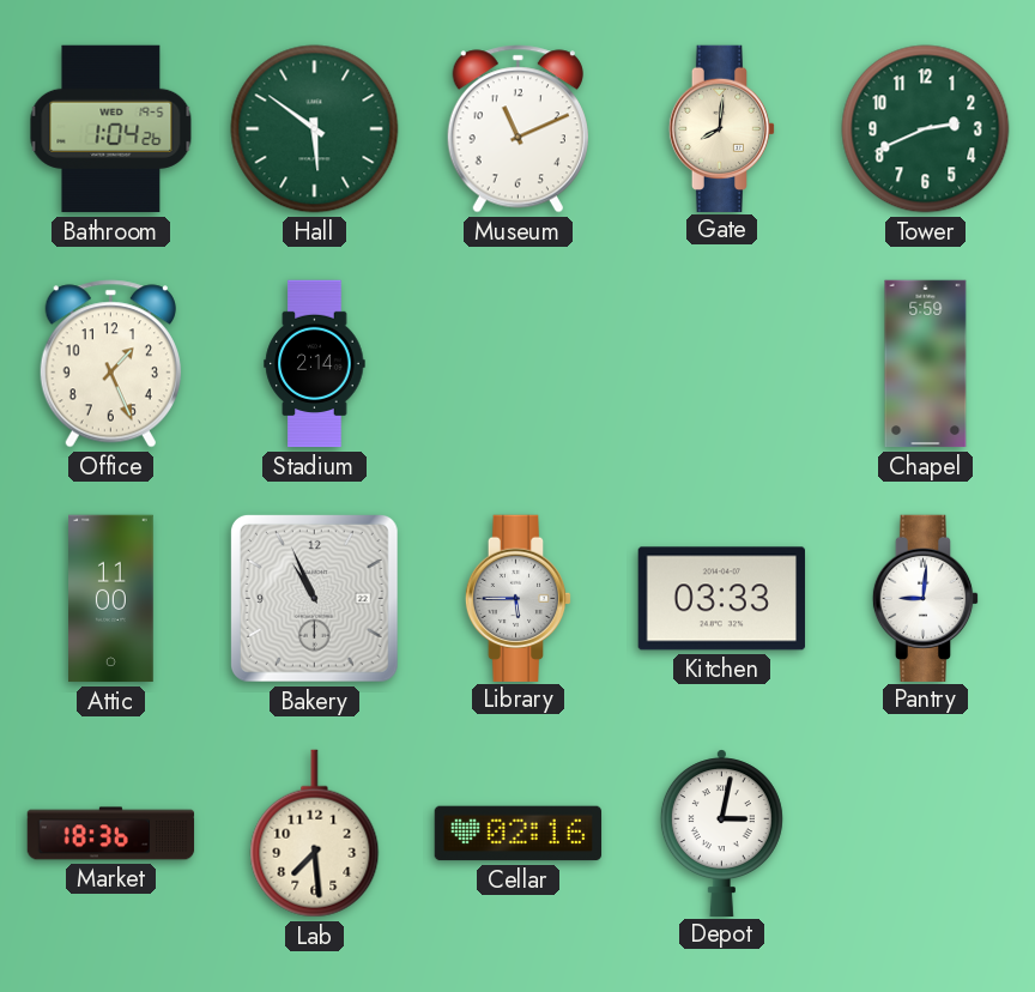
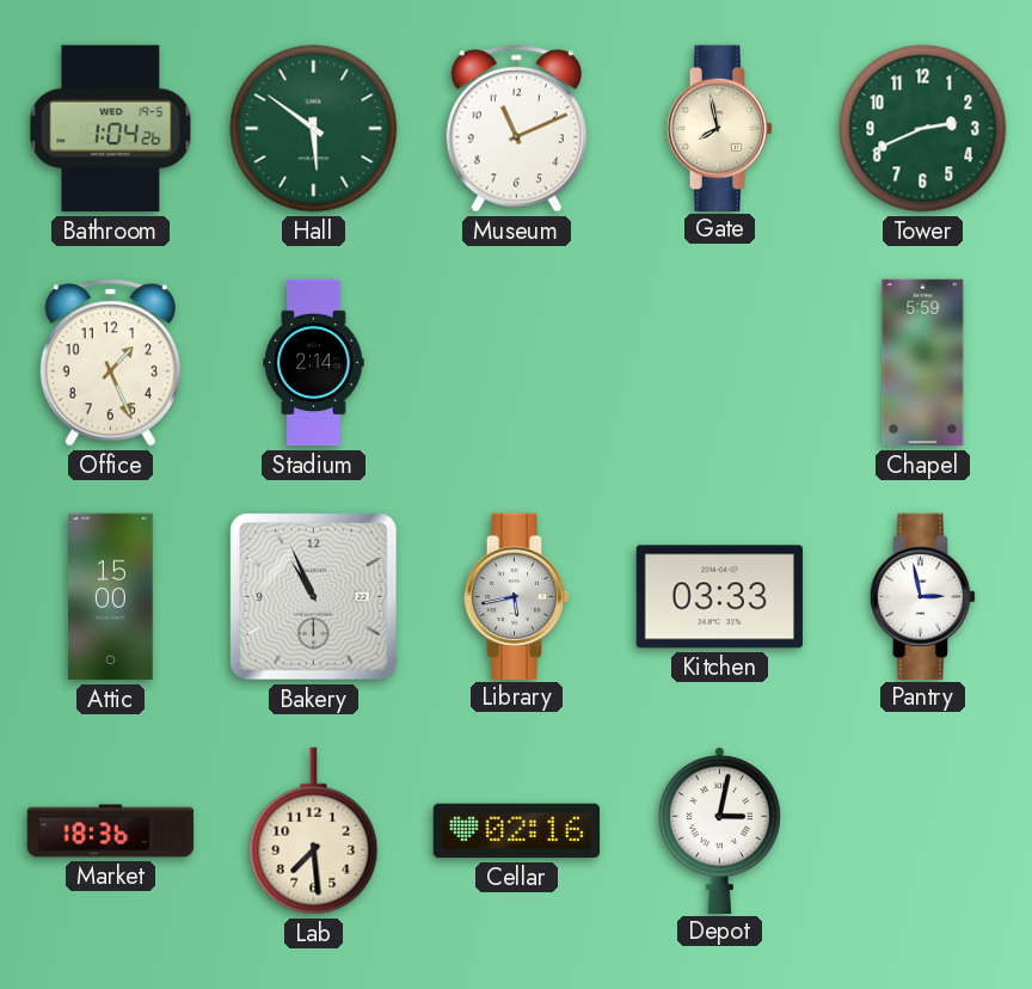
Gate: 8:01 -> 7:58
Attic: 11:00 -> 15:00
Library: 5:45 -> 5:43
Pantry: 9:01 -> 2:58
